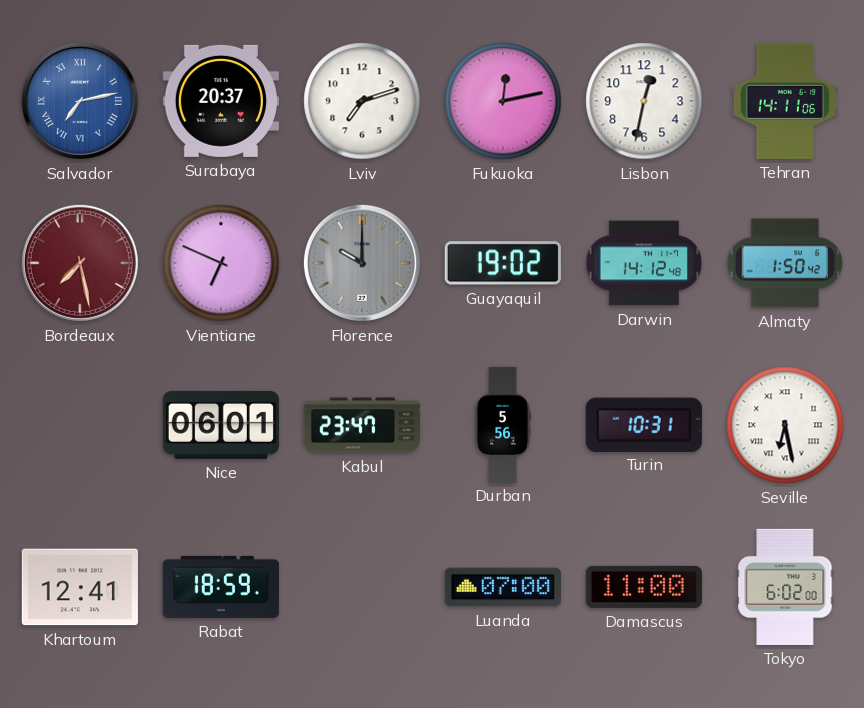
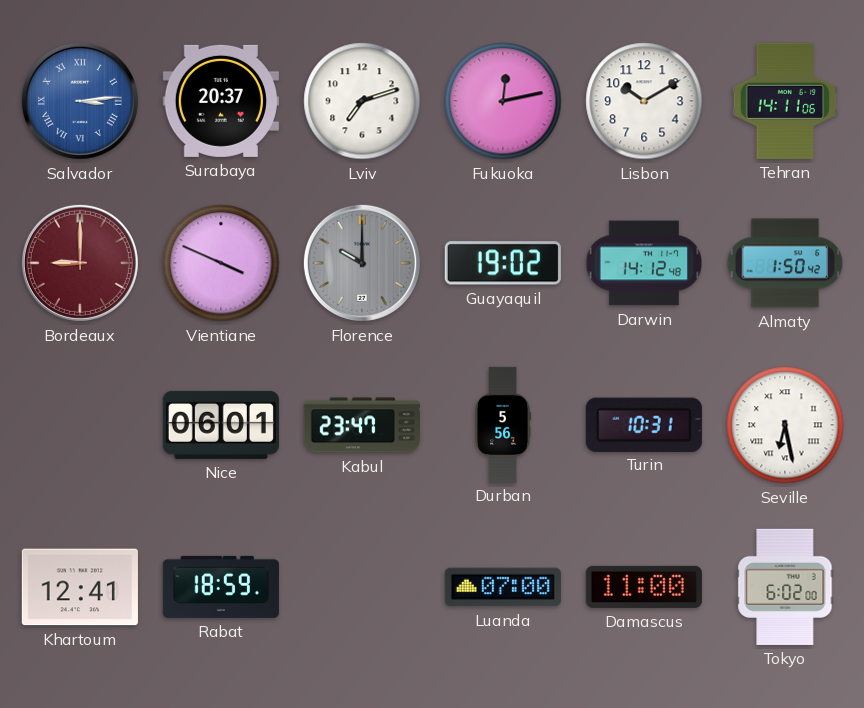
Salvador: 7:13 -> 3:14
Lisbon: 12:32 -> 10:10
Bordeaux: 7:28 -> 9:00
Vientiane: 6:49 -> 3:49
